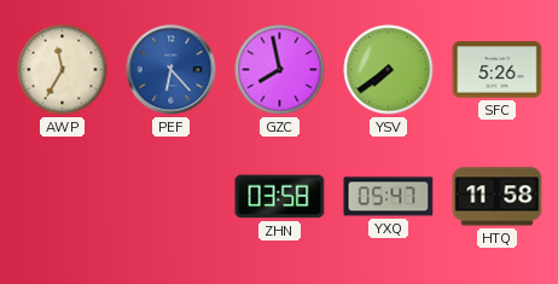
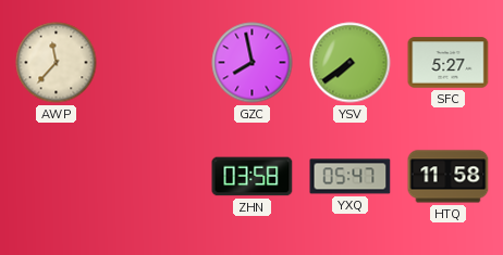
AWP: 11:35 -> 11:37
PEF: 6:23 -> none
SFC: 5:26 -> 5:27
